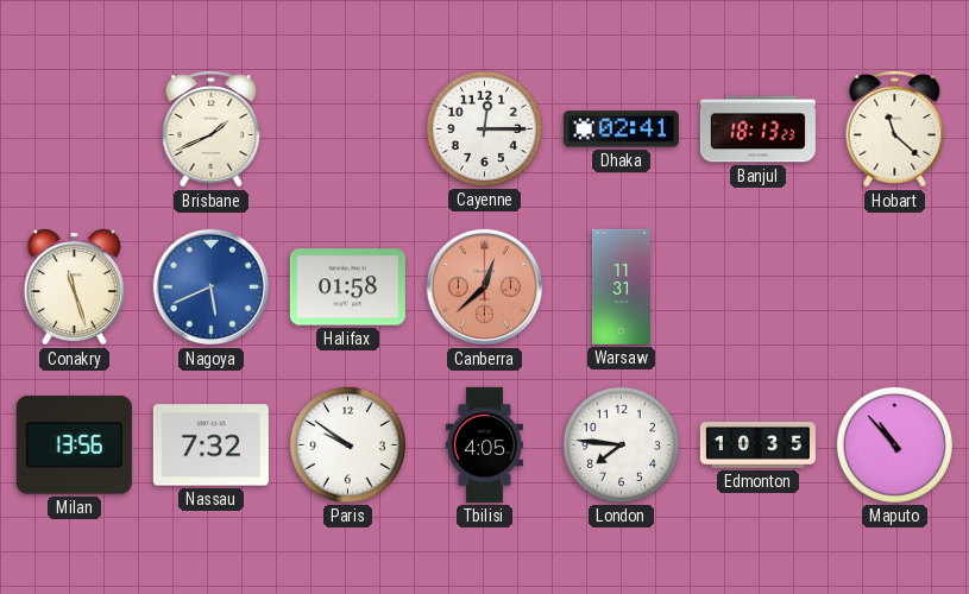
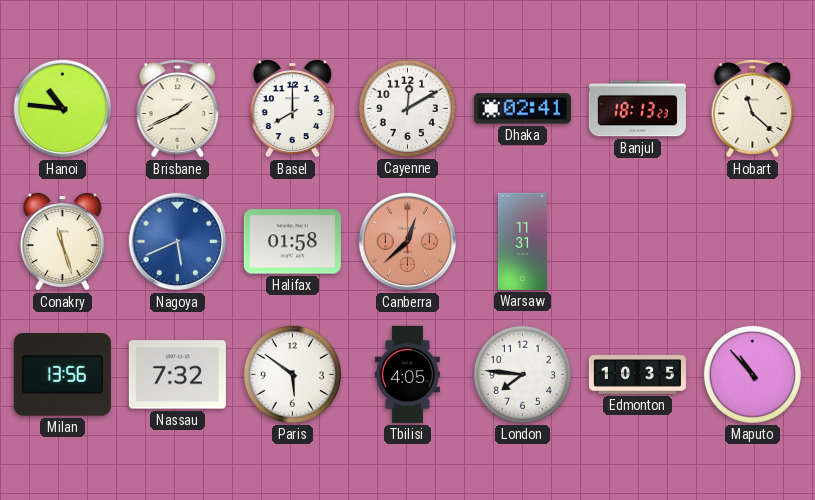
Hanoi: none -> 10:46
Basel: none -> 8:00
Cayenne: 12:15 -> 12:10
Paris: 9:51 -> 5:51
